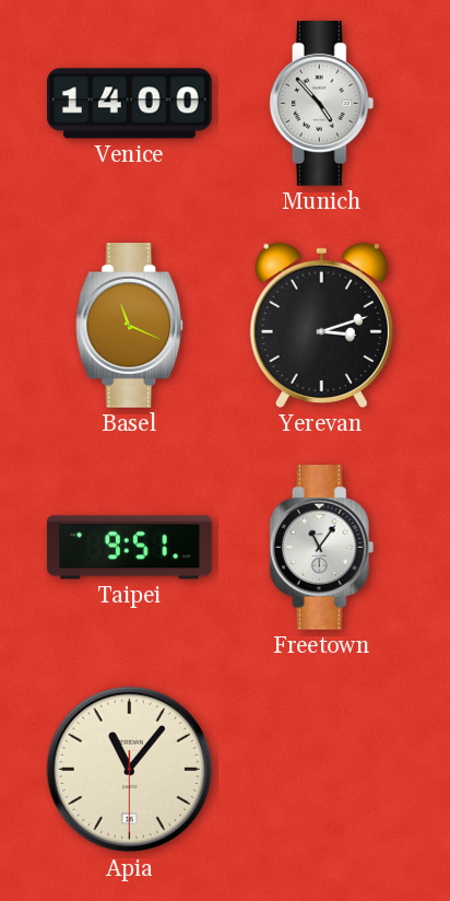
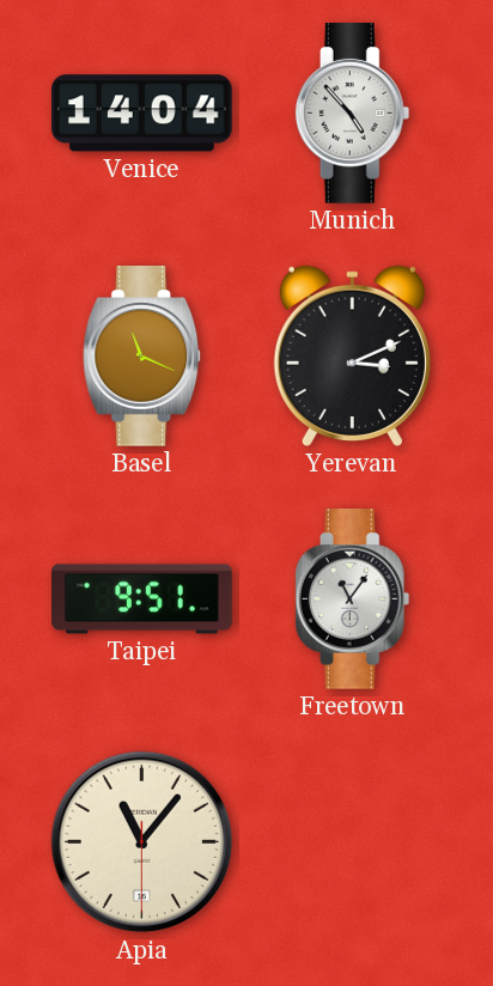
Venice: 14:00 -> 14:04
Yerevan: 3:12 -> 3:11
